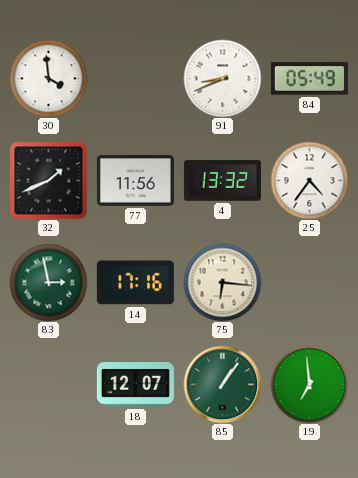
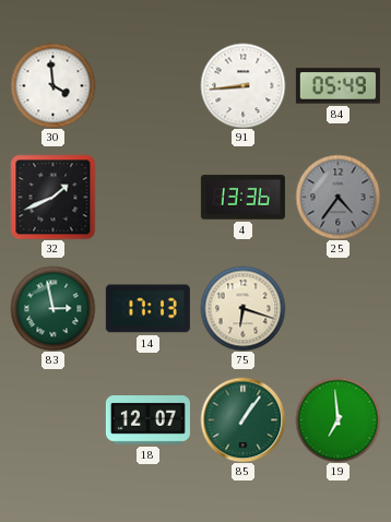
91: 8:41 -> 8:44
77: 11:56 -> none
4: 13:32 -> 13:36
25 dial: white -> grey
14: 17:16 -> 17:13
75: 6:16 -> 6:18
